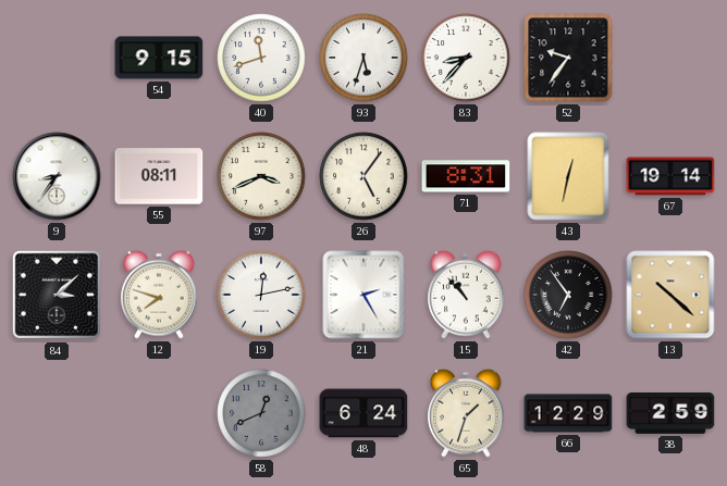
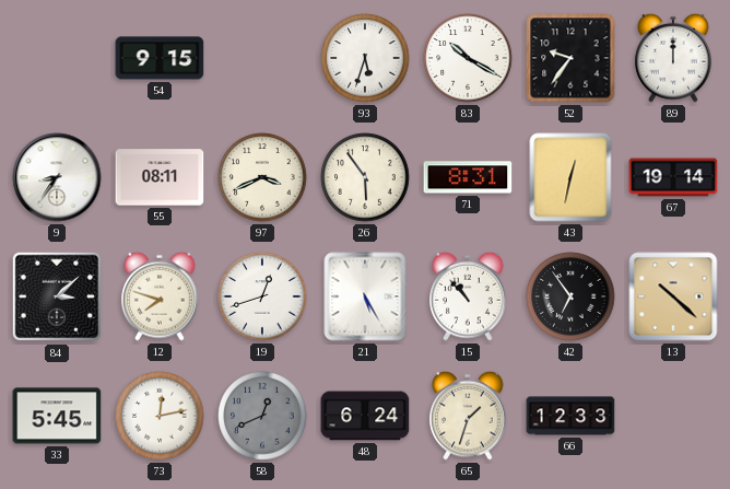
40: 11:42 -> none
83: 8:37 -> 10:20
89: none -> 12:00
26: 5:06 -> 5:54
19: 12:13 -> 12:42
21: 2:25 -> 5:25
33: none -> 5:45
73: none -> 12:13
66: 12:29 -> 12:33
38: 2:59 -> none
